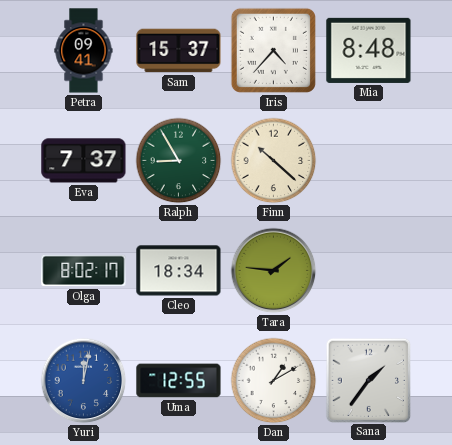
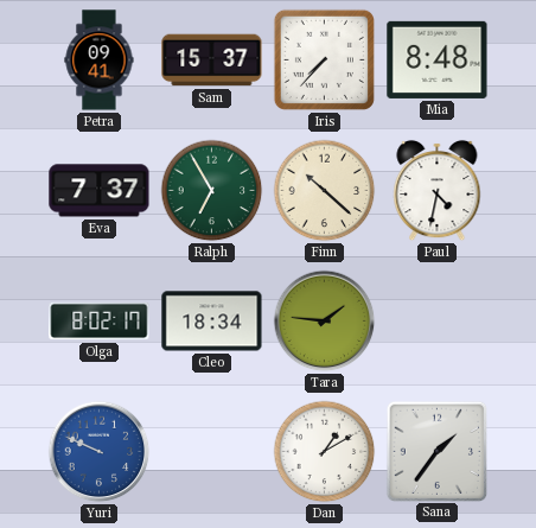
Iris: 4:37 -> 7:37
Ralph: 8:55 -> 6:55
Paul: none -> 4:32
Yuri: 12:02 -> 9:49
Uma: 12:55 -> none
